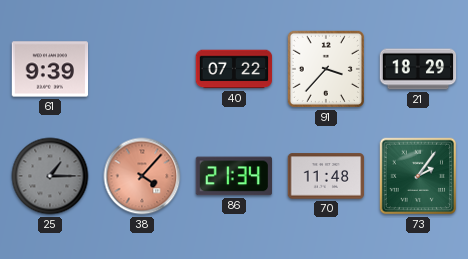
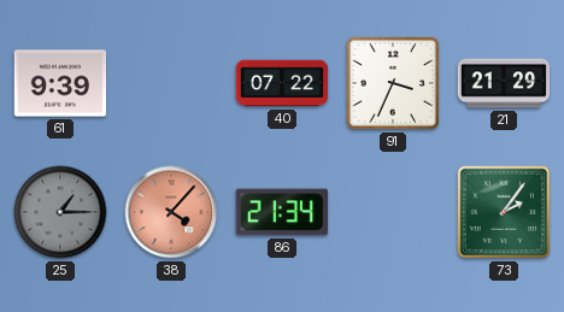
91: 3:37 -> 3:34
21: 18:29 -> 21:29
70: 11:48 -> none
